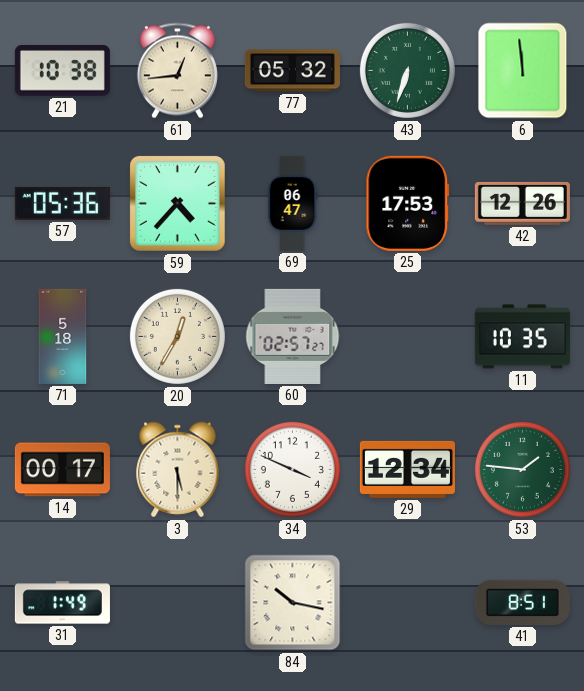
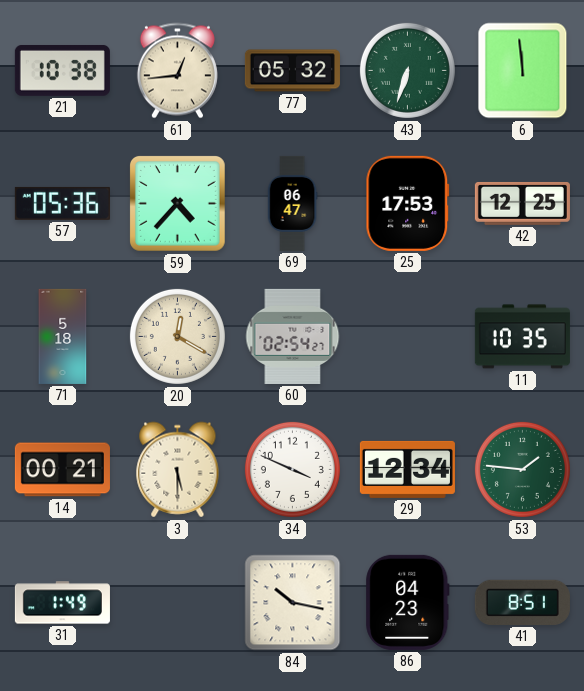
42: 12:26 -> 12:25
20: 12:35 -> 12:20
60: 02:57 -> 02:54
14: 00:17 -> 00:21
86: none -> 04:23
